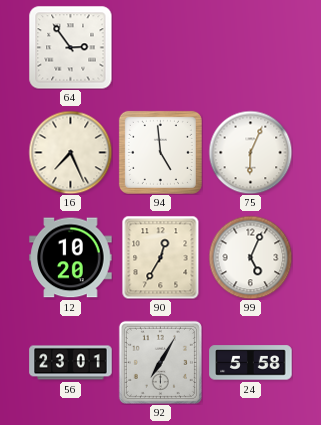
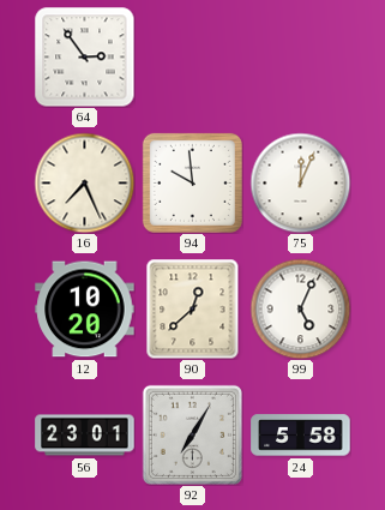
94: 4:59 -> 9:59
75: 6:04 -> 12:04
90: 12:35 -> 12:38
